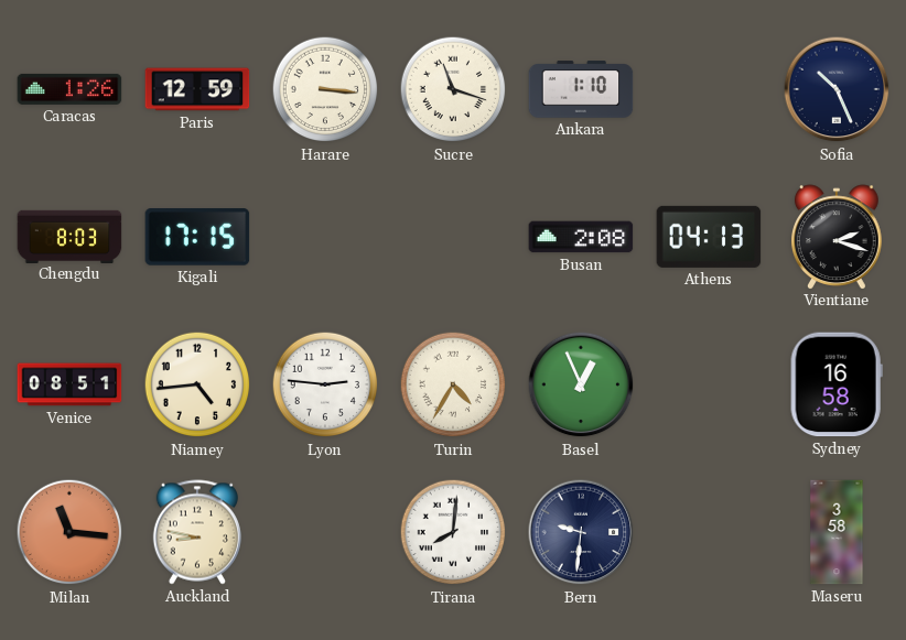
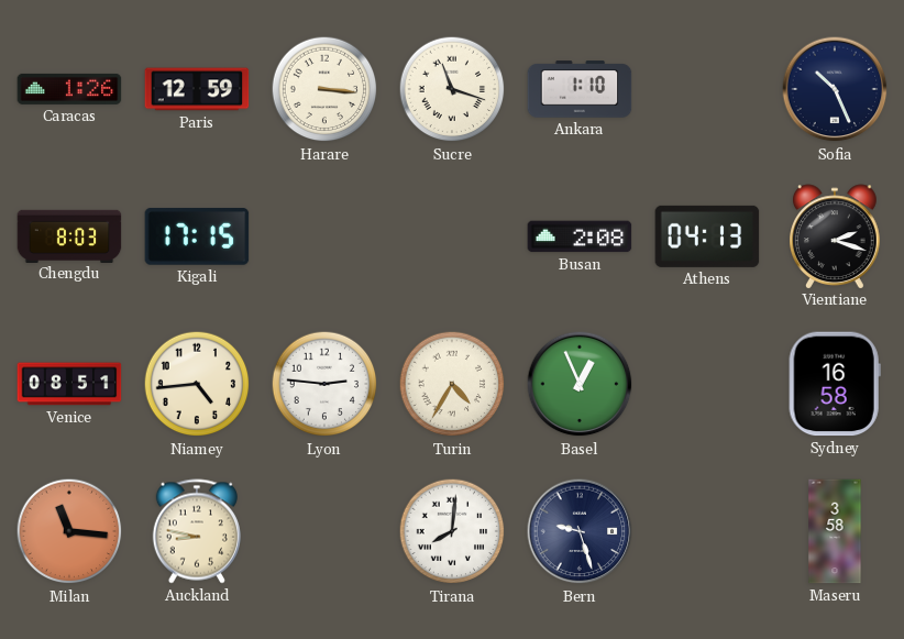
Bern: 9:31 -> 9:27
